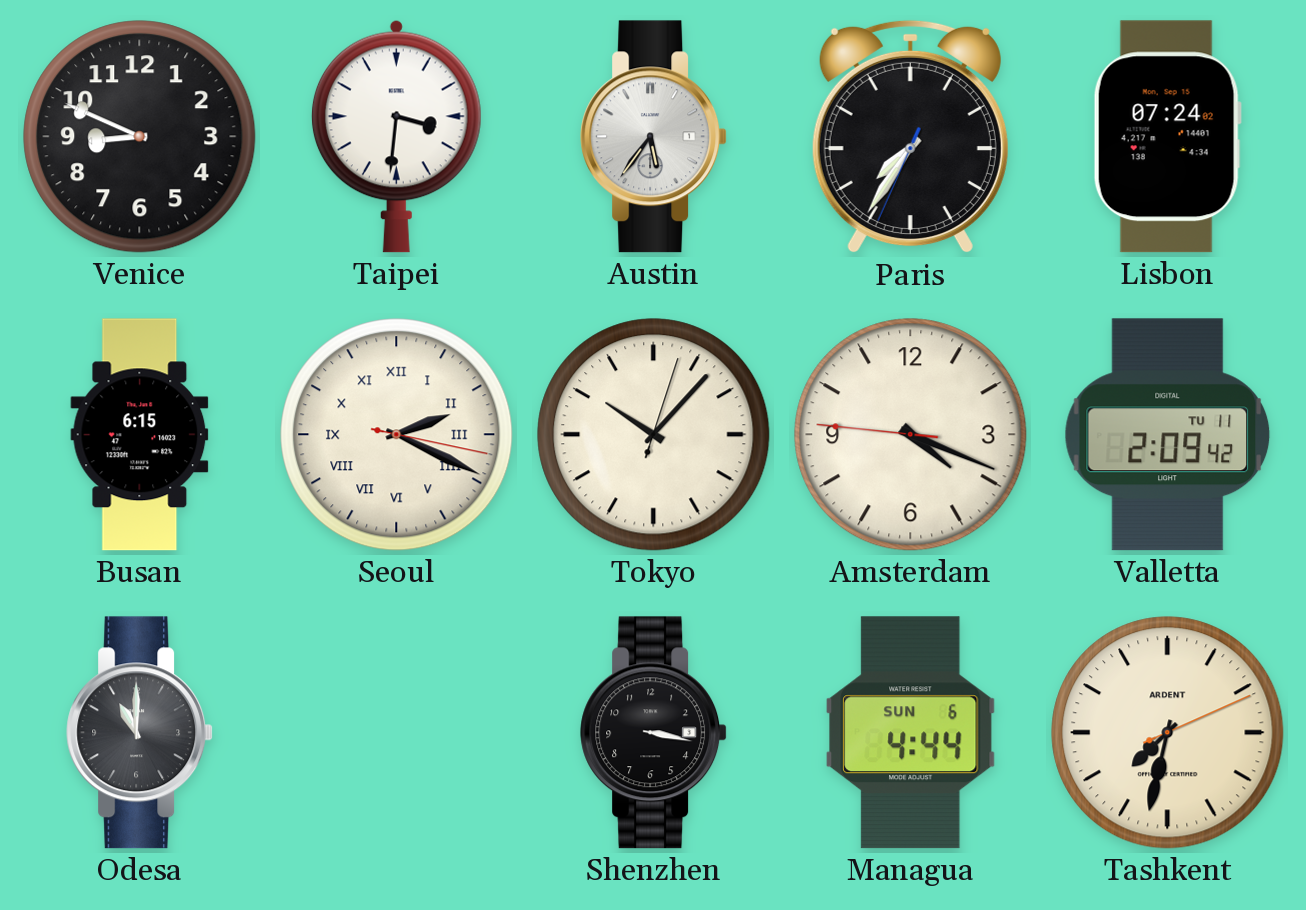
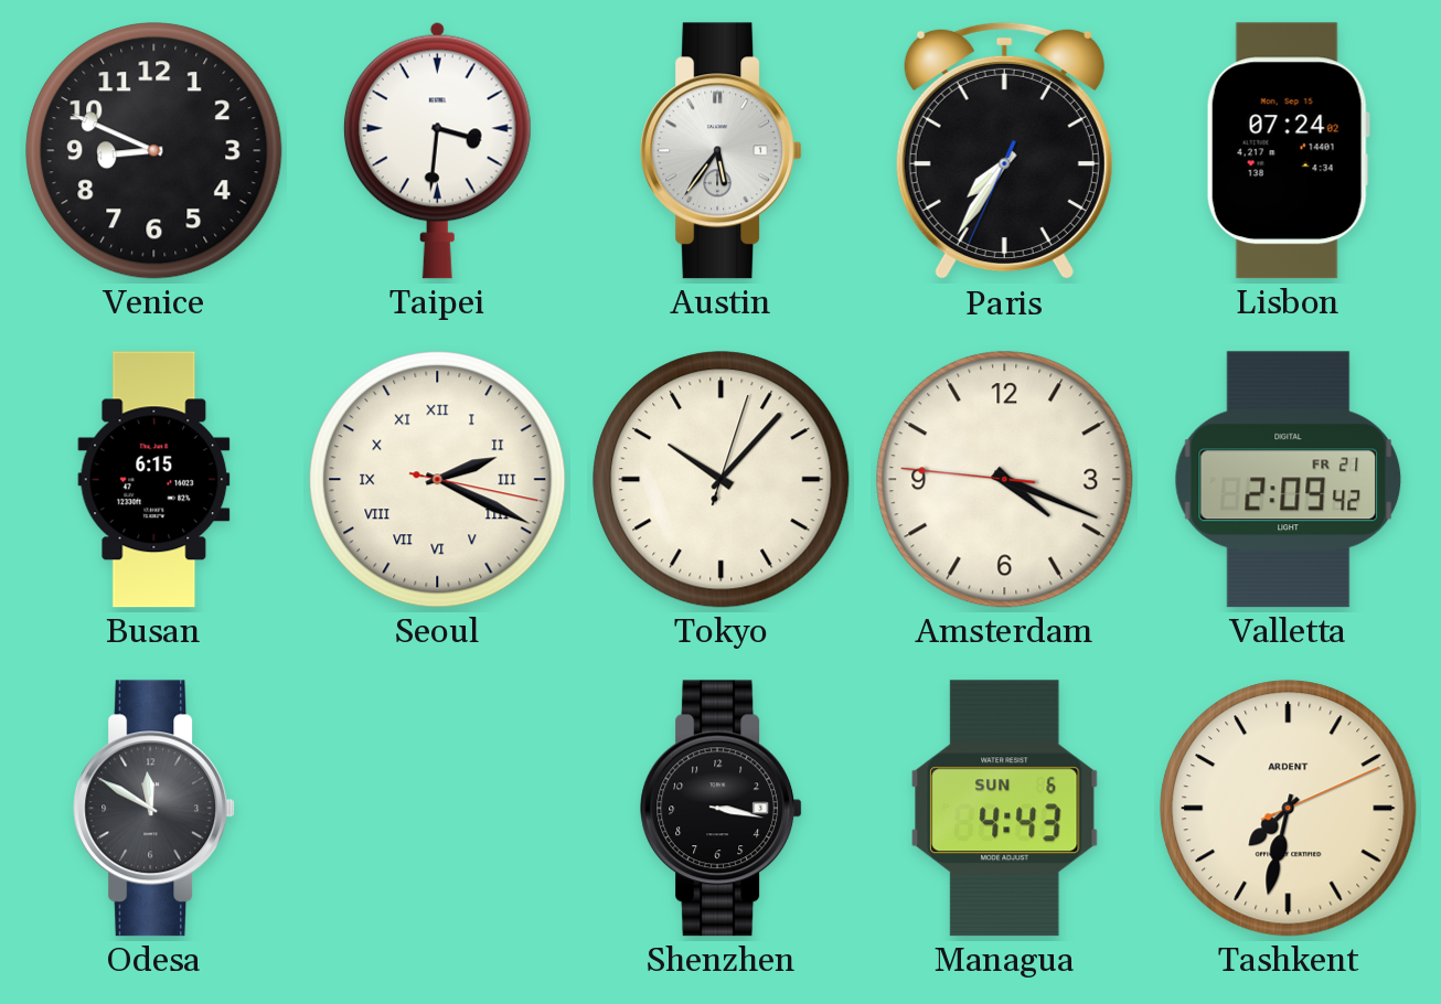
Valletta date: TU 11 -> FR 21
Odesa: 11:00 -> 11:50
Managua: 4:44 -> 4:43
